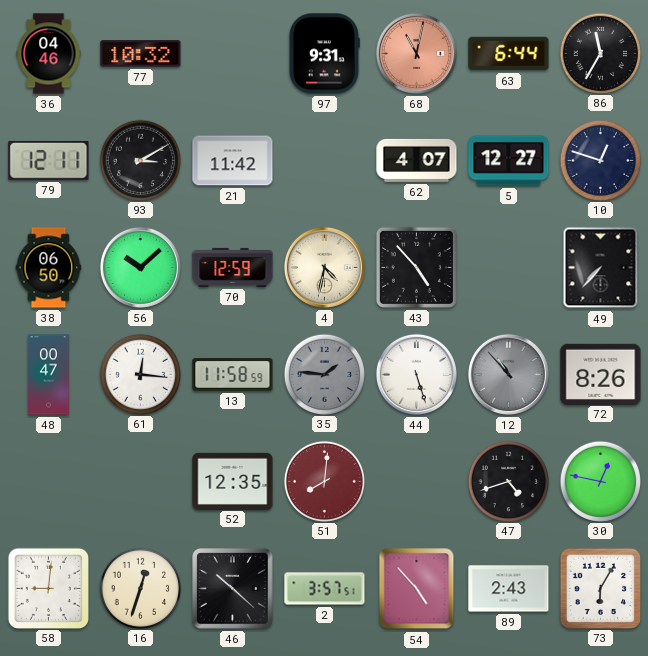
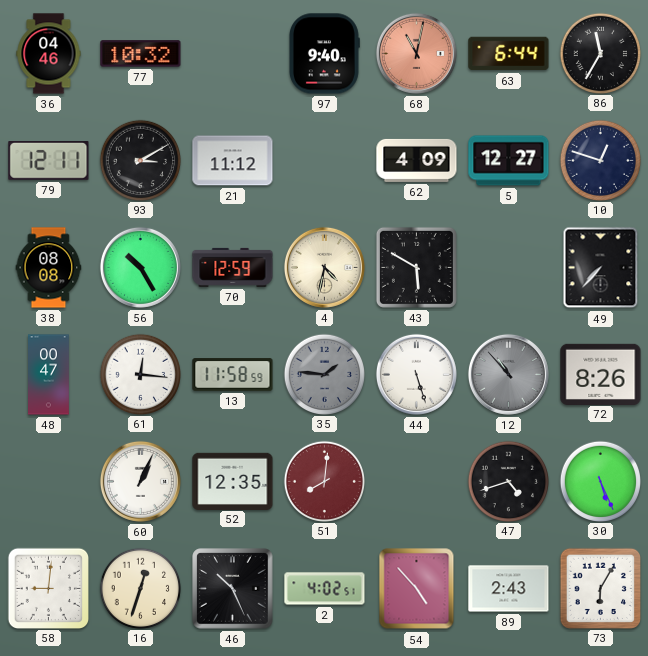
97: 9:31 -> 9:40
21: 11:42 -> 11:12
62: 4:07 -> 4:09
38: 06:50 -> 08:08
56: 10:08 -> 10:25
43: 4:53 -> 5:50
60: none -> 1:04
30: 12:47 -> 5:26
46: 10:22 -> 10:26
2: 3:57 -> 4:02
